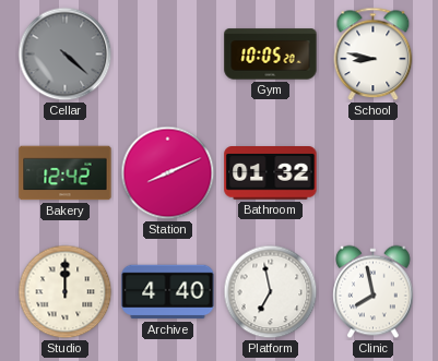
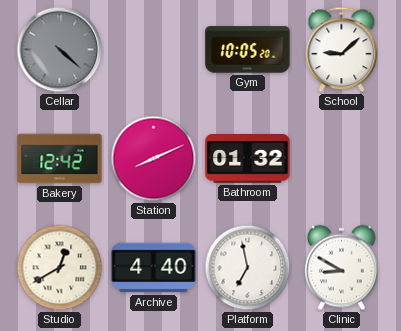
School: 8:47 -> 9:08
Studio: 12:00 -> 12:40
Clinic: 7:58 -> 8:50
